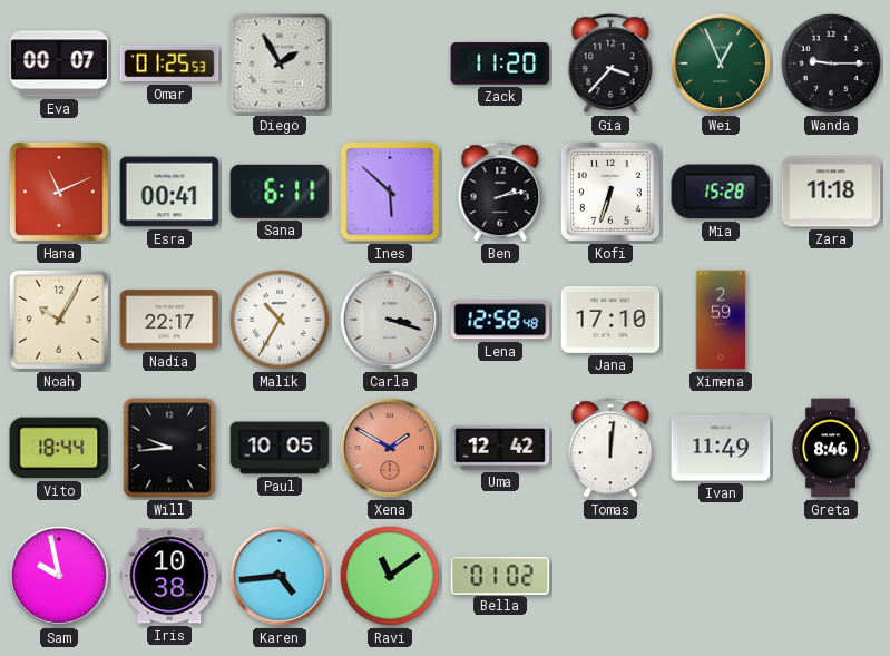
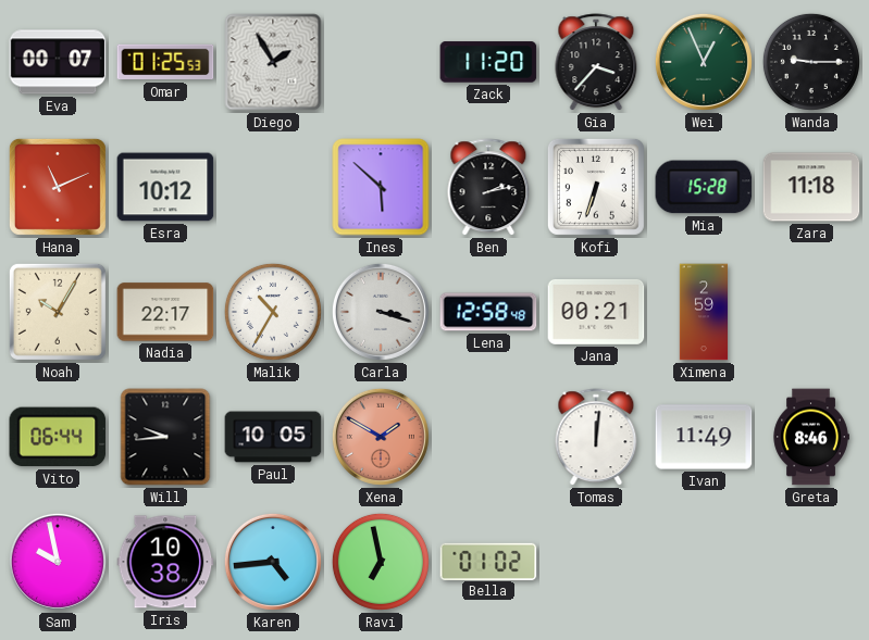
Esra: 00:41 -> 10:12
Sana: 6:11 -> none
Jana: 17:10 -> 00:21
Vito: 18:44 -> 06:44
Uma: 12:42 -> none
Ravi: 11:09 -> 6:58
